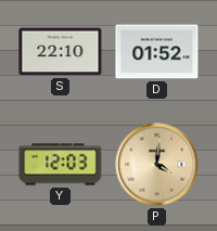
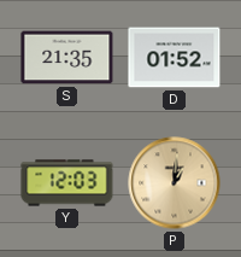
S: 22:10 -> 21:35
P: 4:01 -> 1:01
